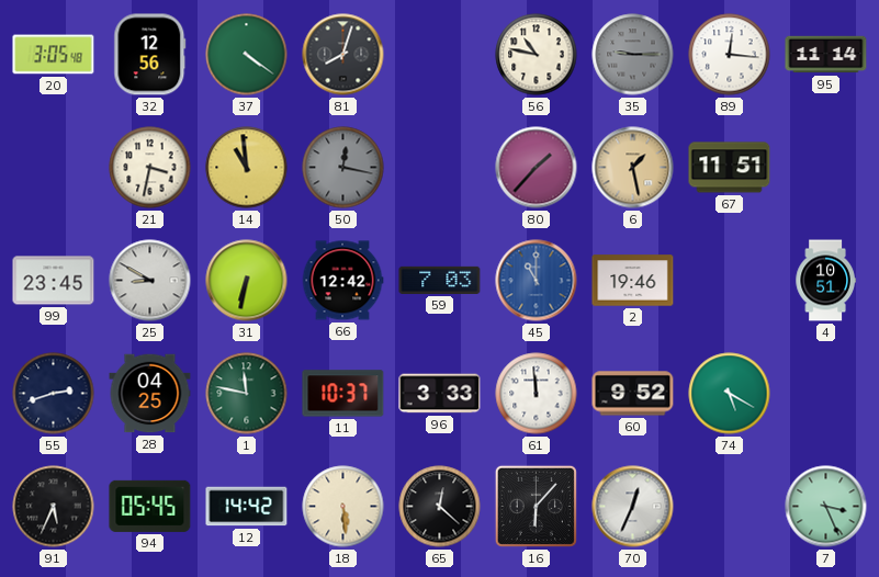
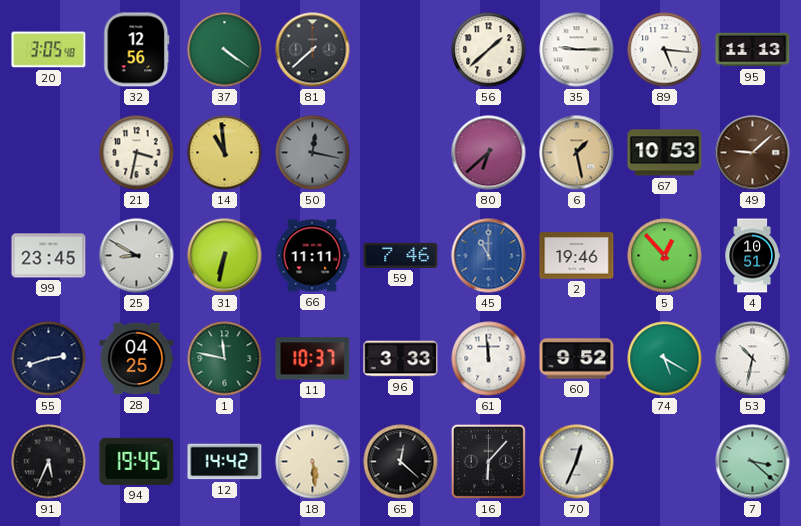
81: 8:03 -> 7:38
56: 10:47 -> 1:38
35 dial: grey -> white
89: 12:16 -> 5:16
95: 11:14 -> 11:13
80: 1:37 -> 6:38
67: 11:51 -> 10:53
49: none -> 9:08
66: 12:42 -> 11:11
59: 7:03 -> 7:46
5: none -> 12:53
53: none -> 10:32
94: 05:45 -> 19:45
7: 3:26 -> 3:22
